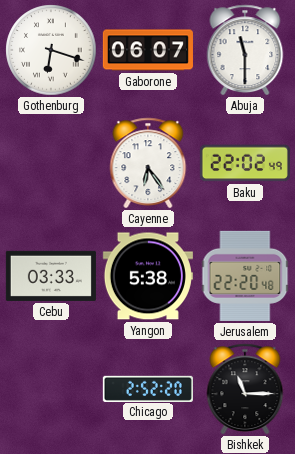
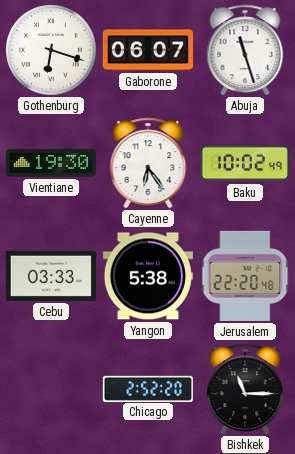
Abuja: 11:30 -> 11:27
Vientiane: none -> 19:30
Baku: 22:02 -> 10:02
